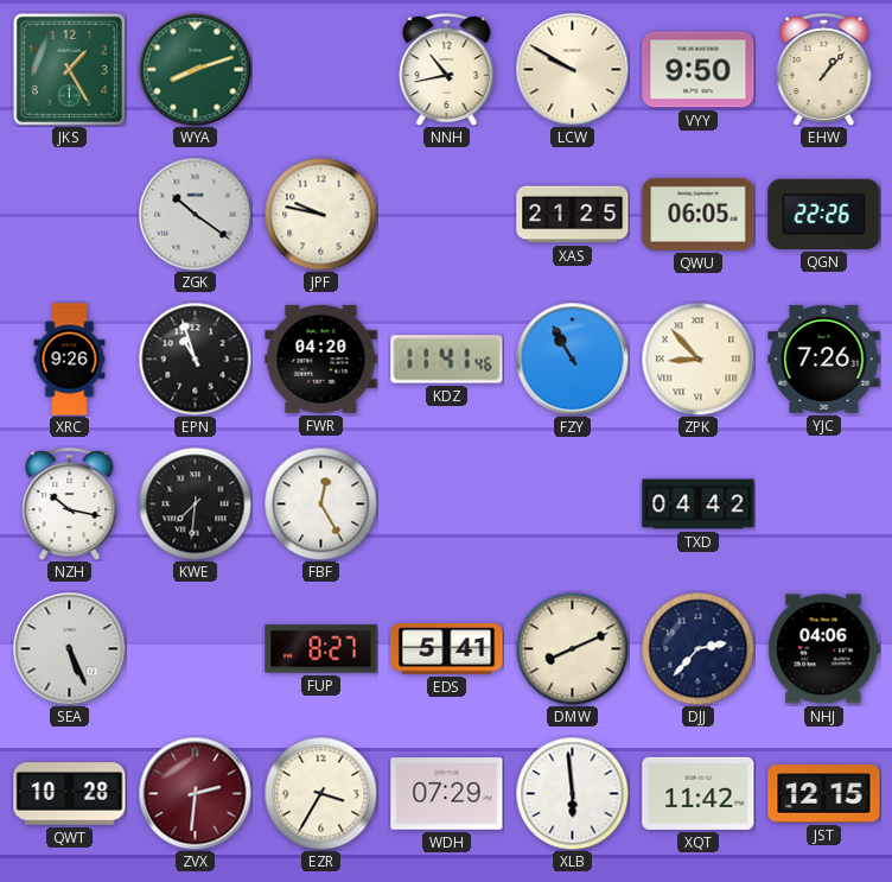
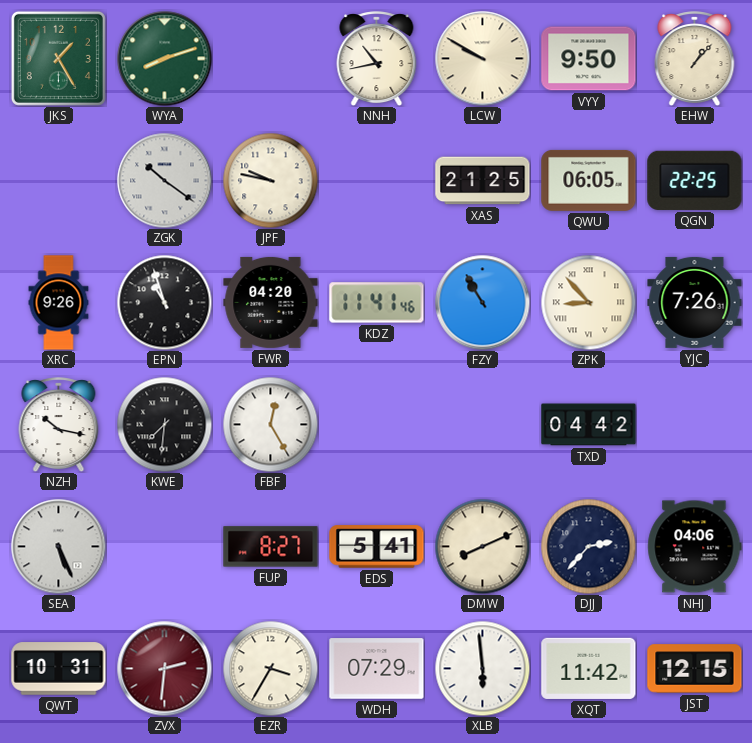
QGN: 22:26 -> 22:25
QWT: 10:28 -> 10:31
